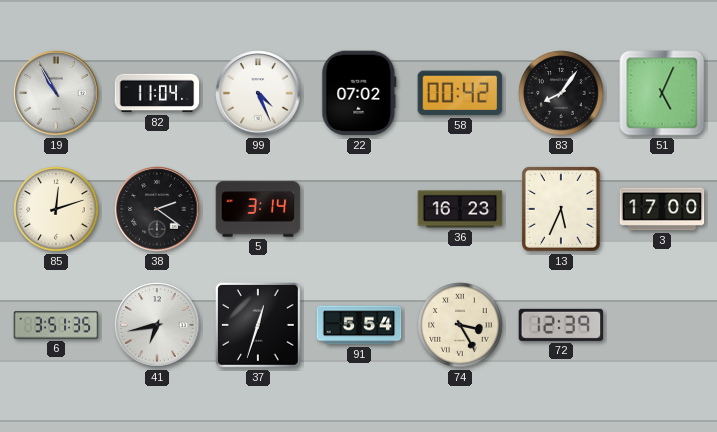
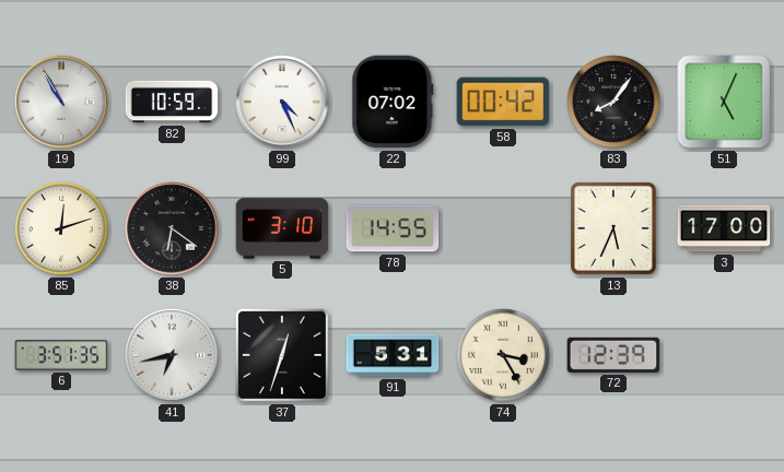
82: 11:04 -> 10:59
38: 2:21 -> 6:21
5: 3:14 -> 3:10
78: none -> 14:55
36: 16:23 -> none
91: 5:54 -> 5:31
